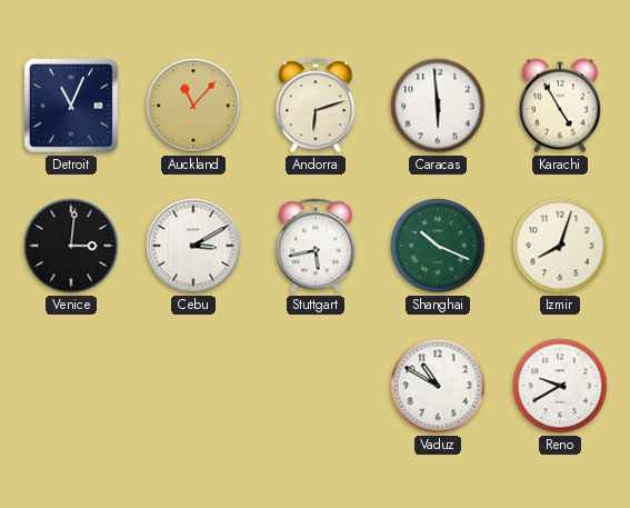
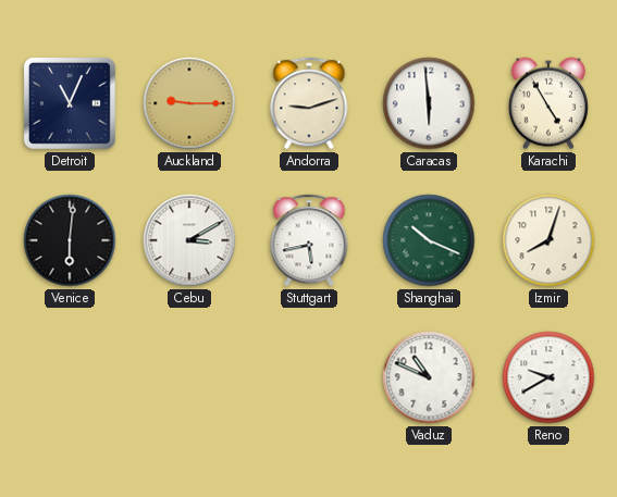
Auckland: 11:07 -> 9:15
Andorra: 6:12 -> 9:12
Venice: 3:01 -> 6:01
Vaduz: 10:50 -> 10:49
